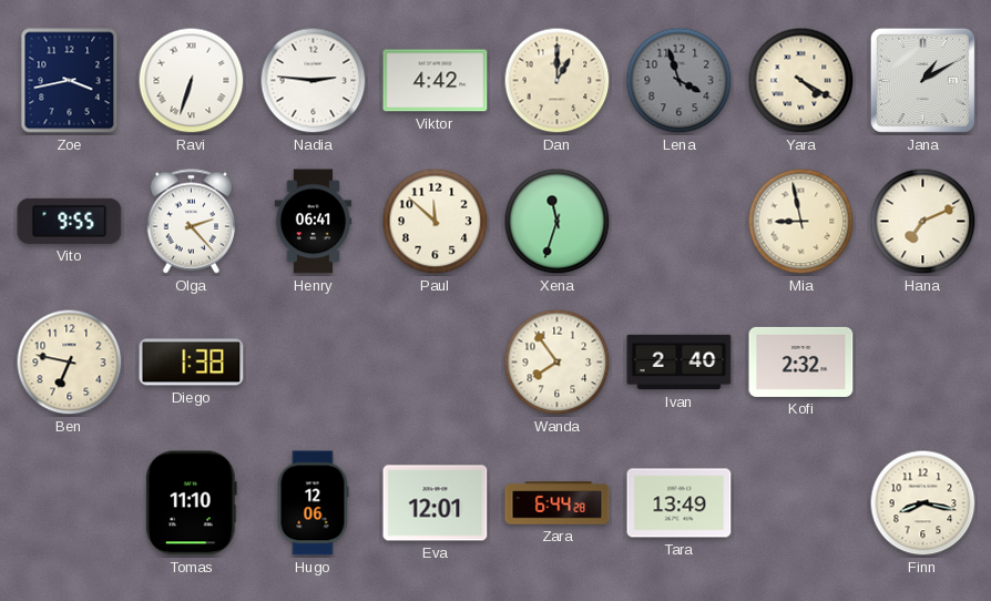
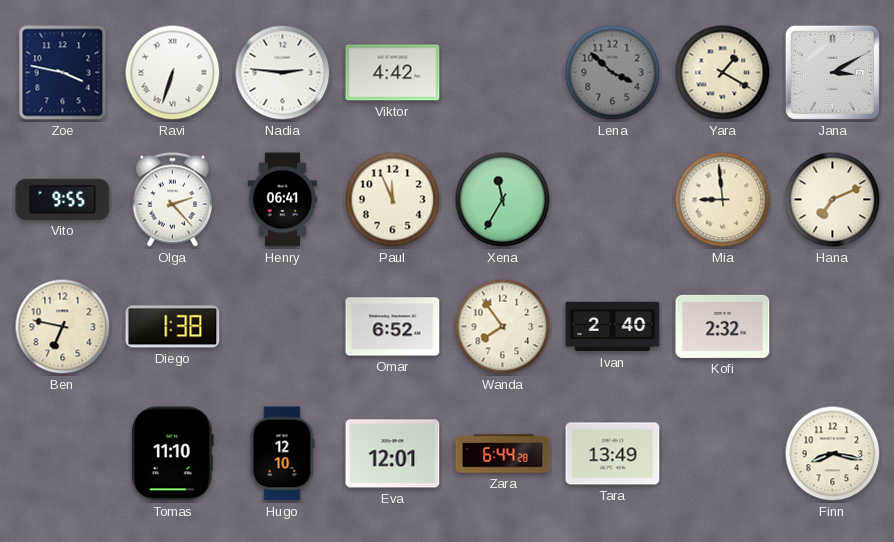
Zoe: 3:43 -> 3:47
Dan: 1:00 -> none
Lena: 3:57 -> 3:52
Yara: 4:20 -> 1:20
Jana: 1:10 -> 3:10
Paul: 11:52 -> 11:56
Xena: 11:33 -> 11:35
Mia: 8:58 -> 8:59
Omar: none -> 6:52
Hugo: 12:06 -> 12:10
